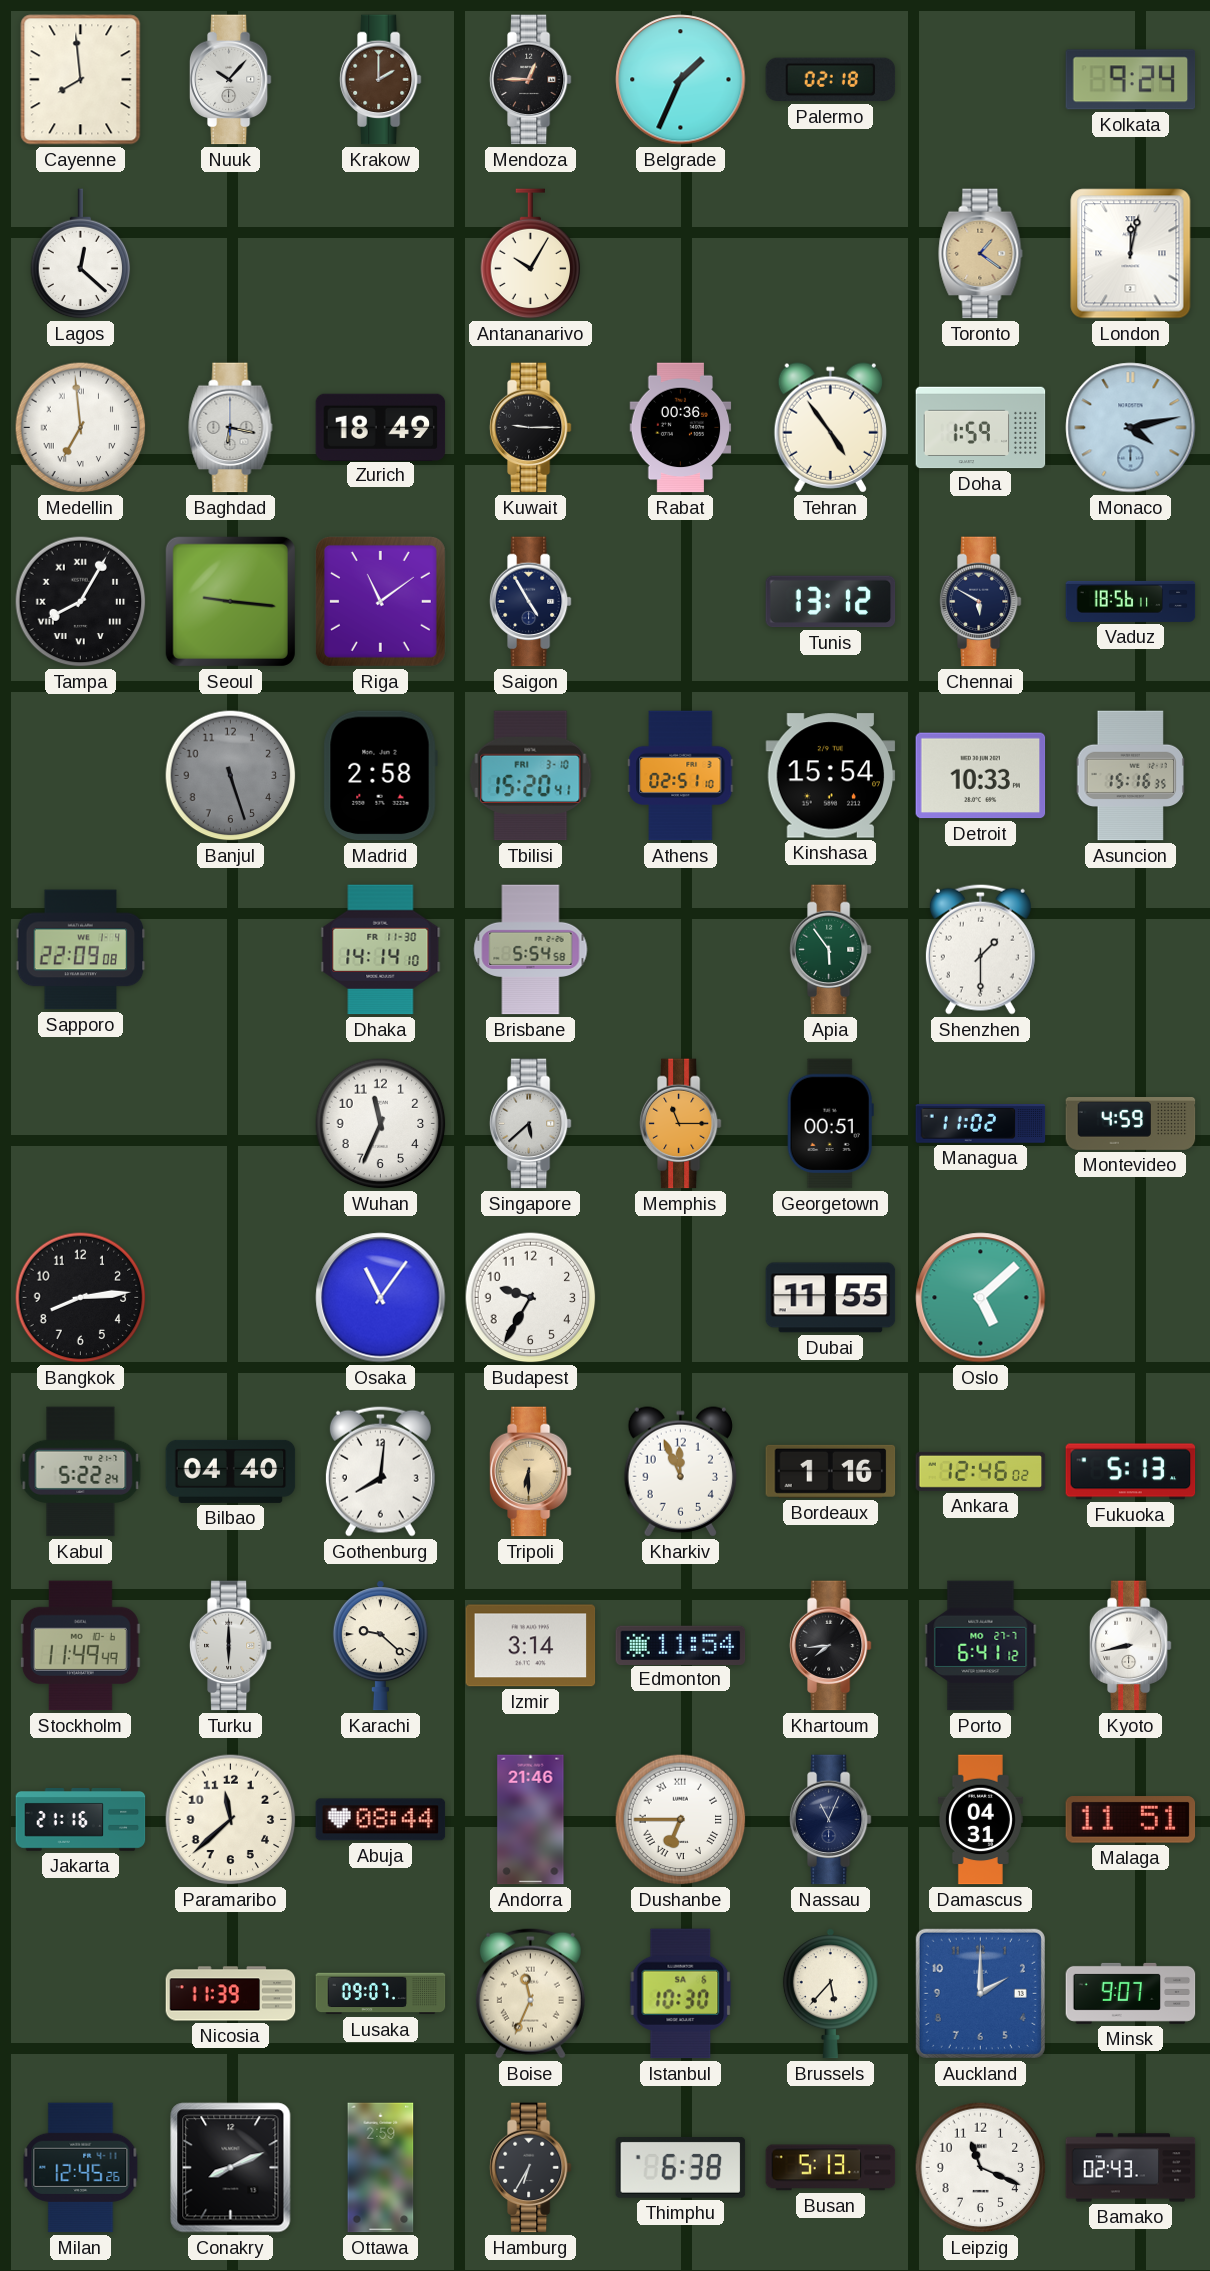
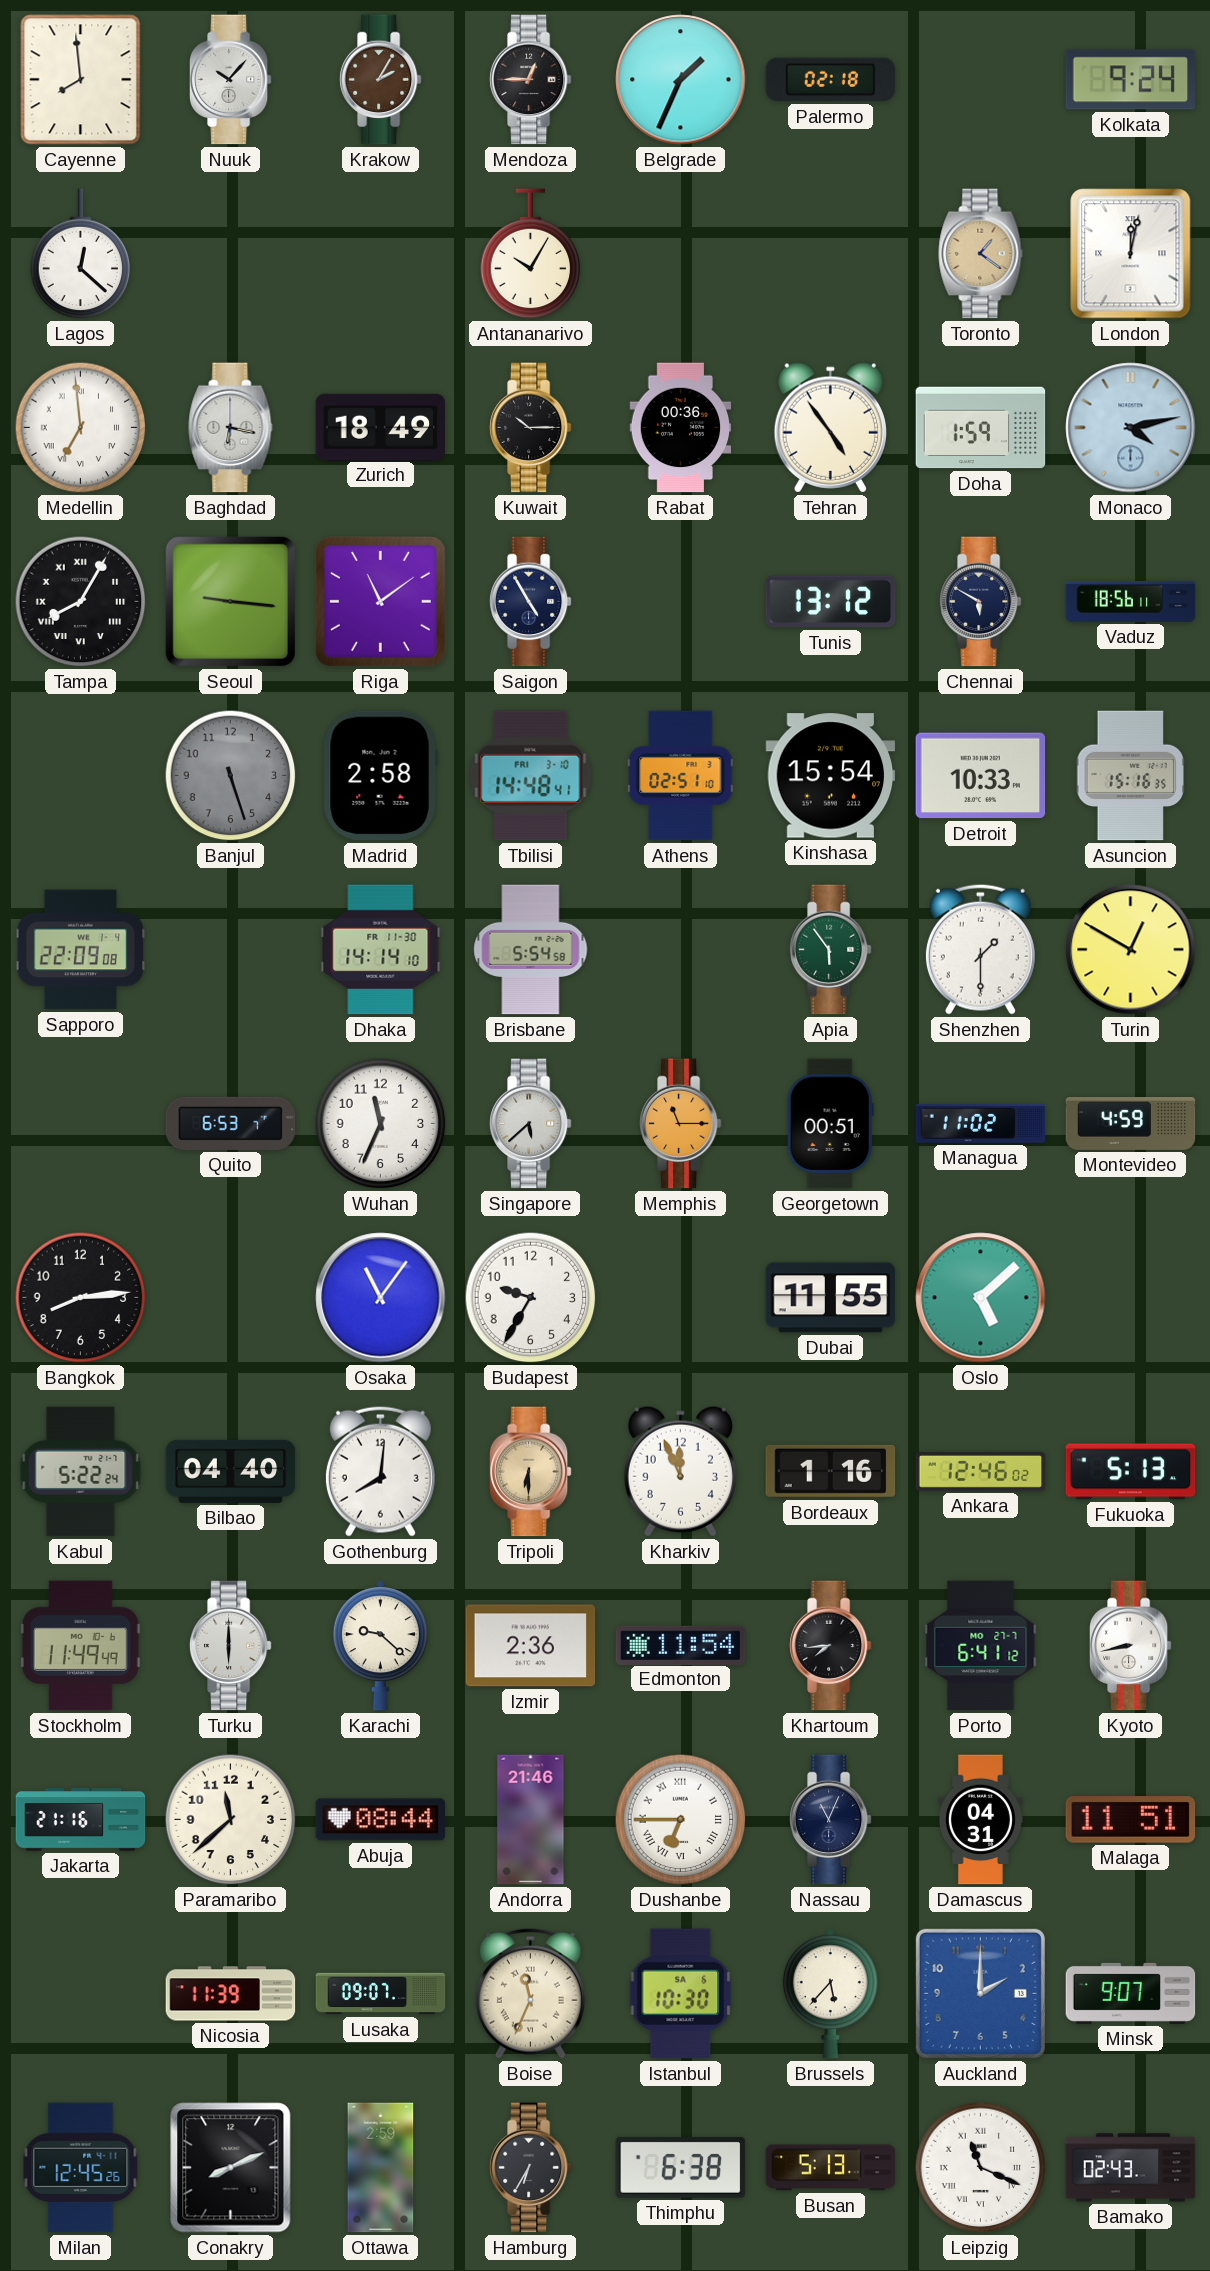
Krakow: 2:00 -> 2:05
Kuwait: 9:15 -> 10:15
Tbilisi: 15:20 -> 14:48
Turin: none -> 12:50
Quito: none -> 6:53
Izmir: 3:14 -> 2:36
Leipzig numerals: Arabic -> Roman
